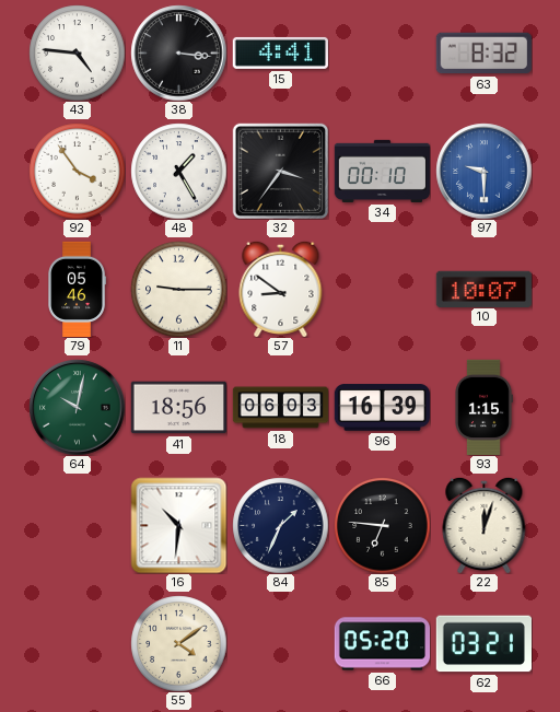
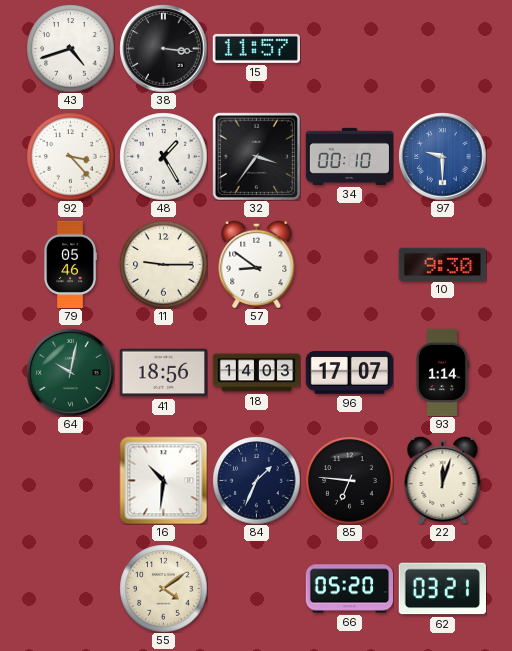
43: 4:46 -> 4:42
15: 4:41 -> 11:57
63: 8:32 -> none
92: 3:54 -> 3:23
10: 10:07 -> 9:30
18: 06:03 -> 14:03
96: 16:39 -> 17:07
93: 1:15 -> 1:14
